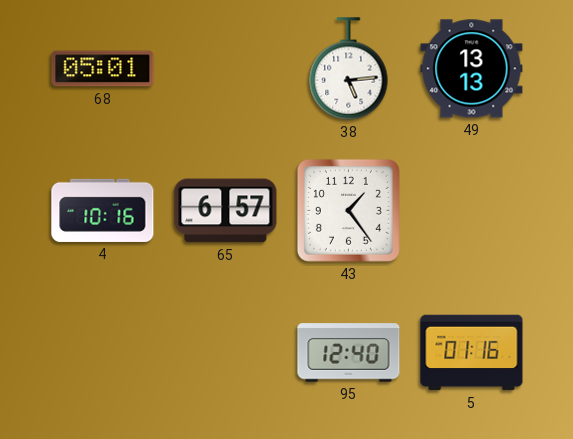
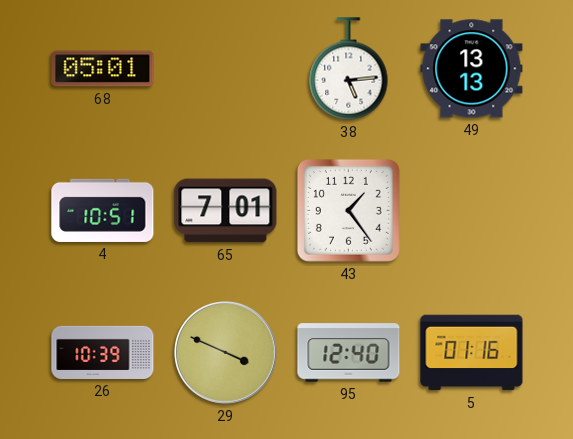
4: 10:16 -> 10:51
65: 6:57 -> 7:01
26: none -> 10:39
29: none -> 3:49
